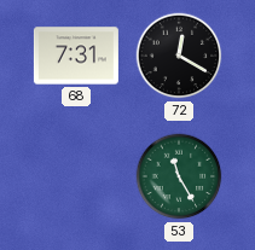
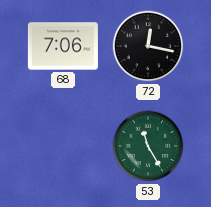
68: 7:31 -> 7:06
72: 12:20 -> 12:17
